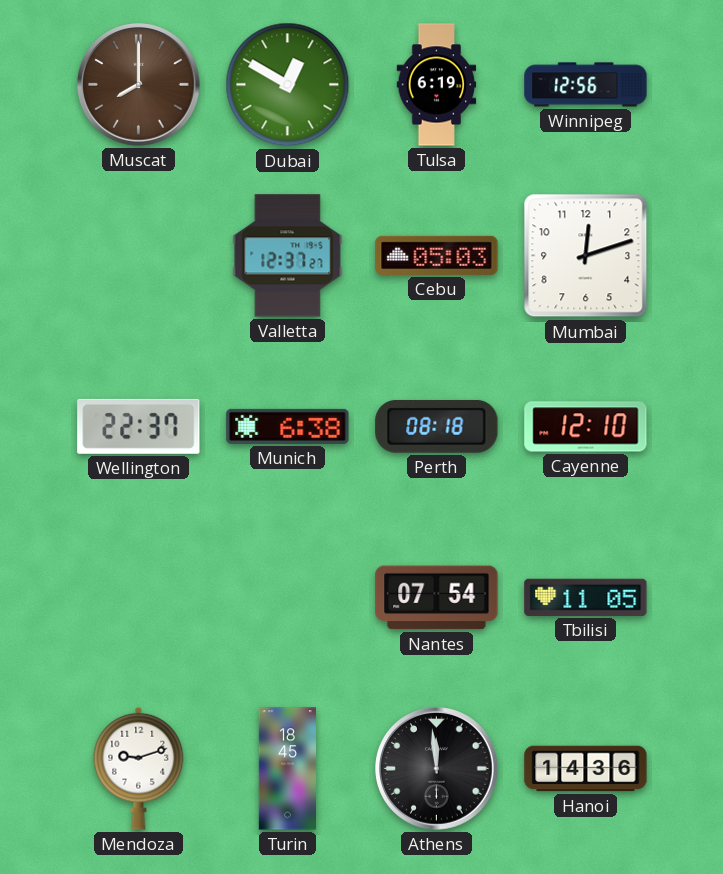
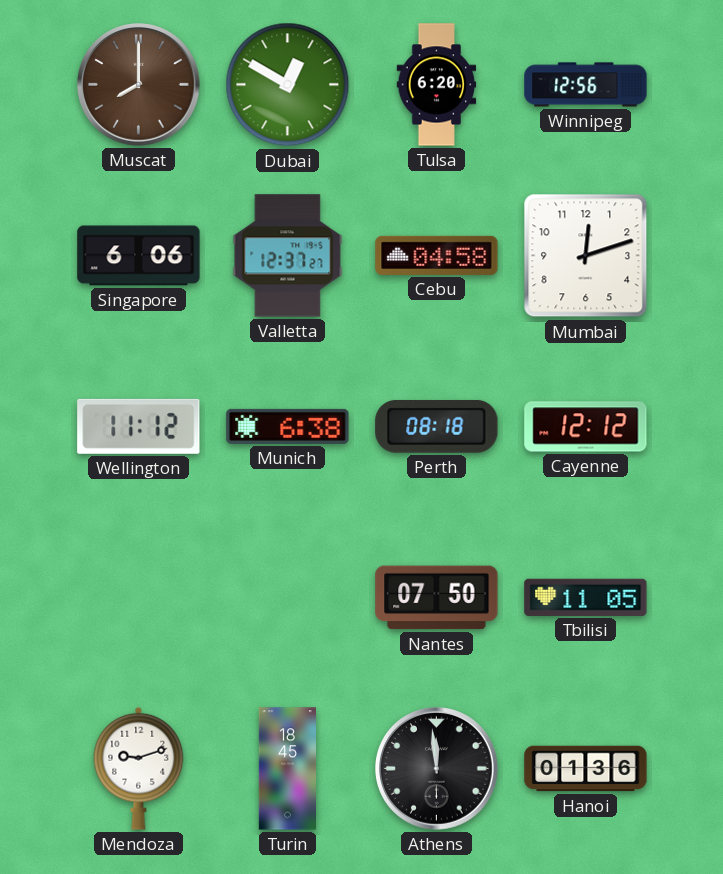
Tulsa: 6:19 -> 6:20
Singapore: none -> 6:06
Cebu: 05:03 -> 04:58
Wellington: 22:37 -> 11:12
Cayenne: 12:10 -> 12:12
Nantes: 07:54 -> 07:50
Hanoi: 14:36 -> 01:36
